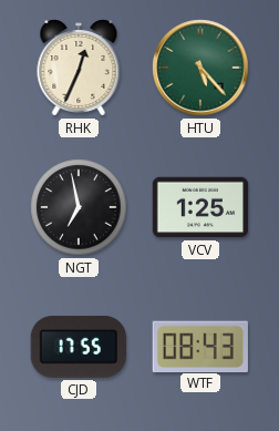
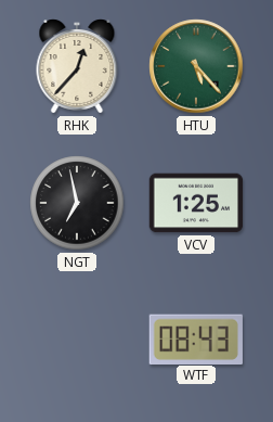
RHK: 12:34 -> 12:37
CJD: 17:55 -> none
